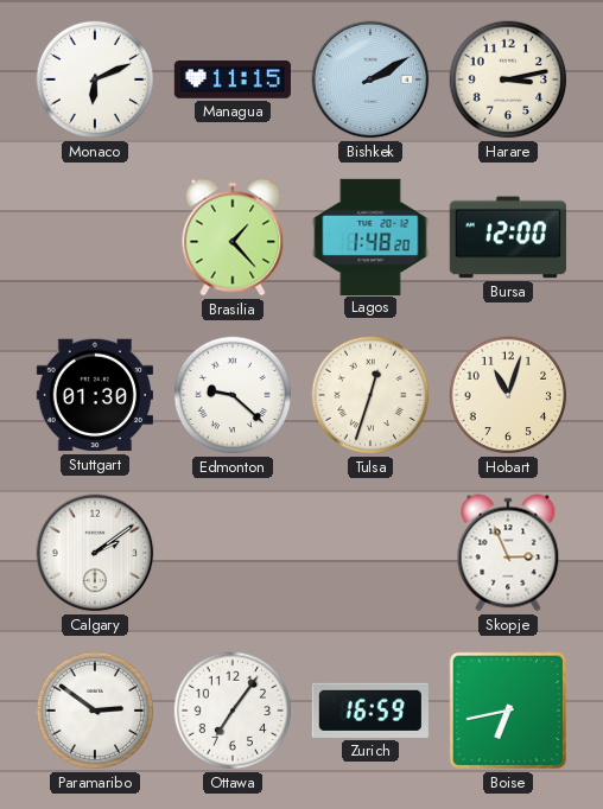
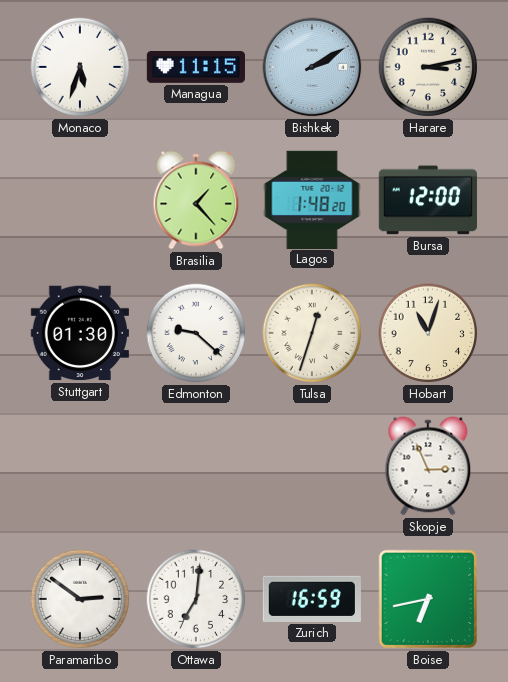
Monaco: 6:11 -> 5:33
Calgary: 2:09 -> none
Ottawa: 7:06 -> 7:01
